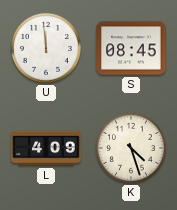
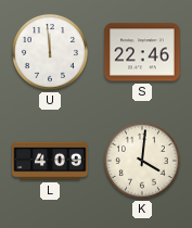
S: 08:45 -> 22:46
K: 4:27 -> 4:01
